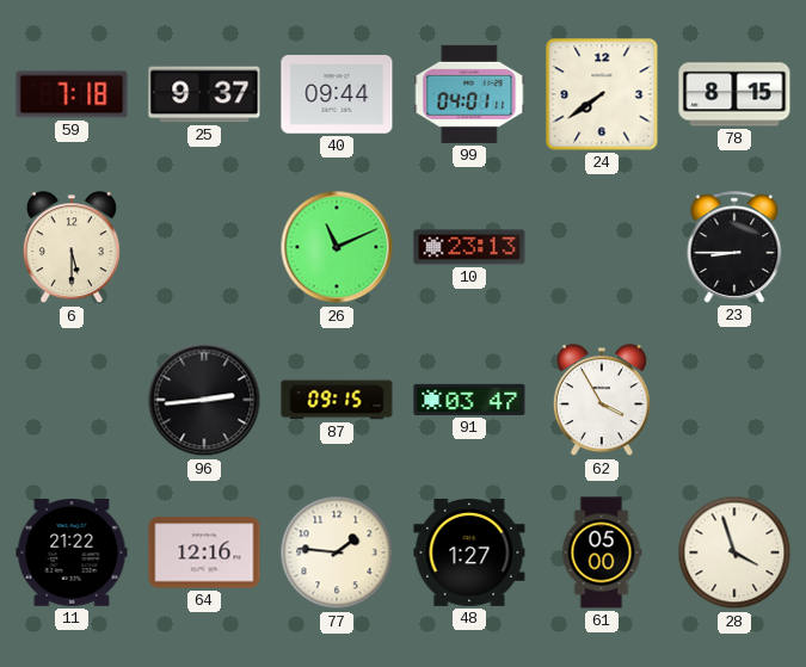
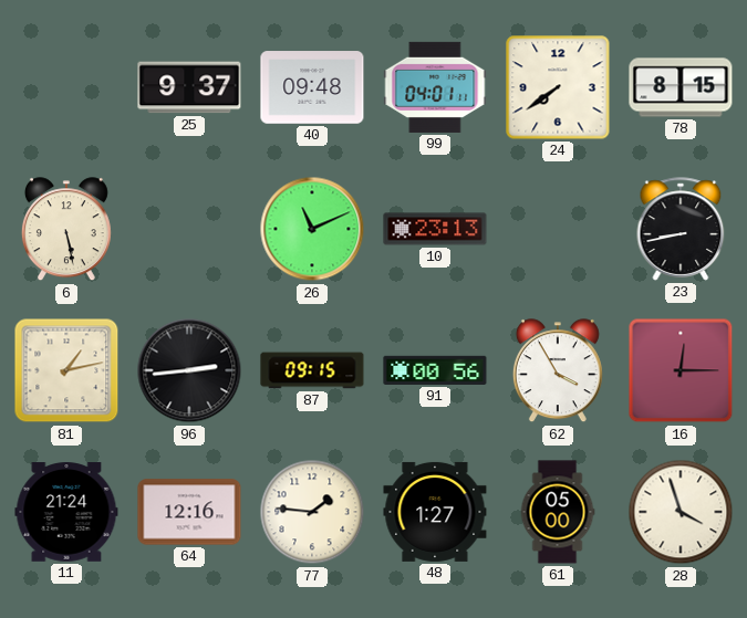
59: 7:18 -> none
40: 09:44 -> 09:48
6: 5:30 -> 5:28
23: 8:45 -> 8:43
81: none -> 1:13
91: 03:47 -> 00:56
16: none -> 12:15
11: 21:22 -> 21:24
